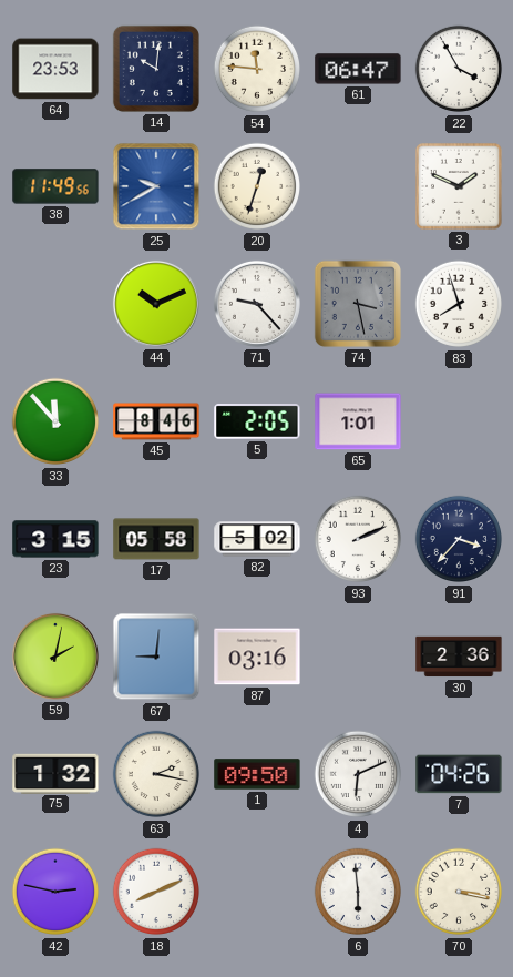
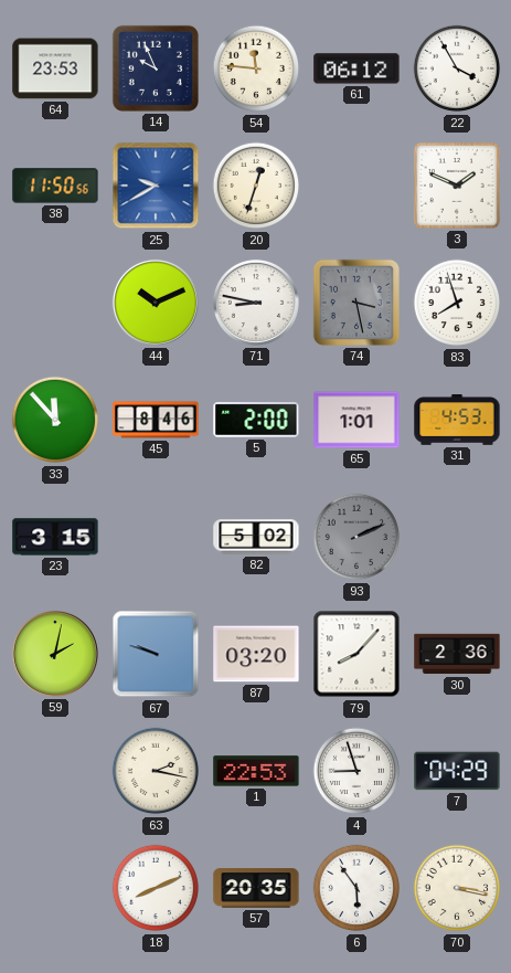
14: 10:01 -> 9:56
61: 06:47 -> 06:12
38: 11:49 -> 11:50
71: 9:23 -> 8:47
5: 2:05 -> 2:00
31: none -> 4:53
17: 05:58 -> none
93 dial: white -> grey
91: 3:37 -> none
67: 9:01 -> 9:48
87: 03:16 -> 03:20
79: none -> 8:07
75: 1:32 -> none
1: 09:50 -> 22:53
4: 6:11 -> 8:57
7: 04:26 -> 04:29
42: 2:47 -> none
57: none -> 20:35
6: 5:59 -> 5:54
